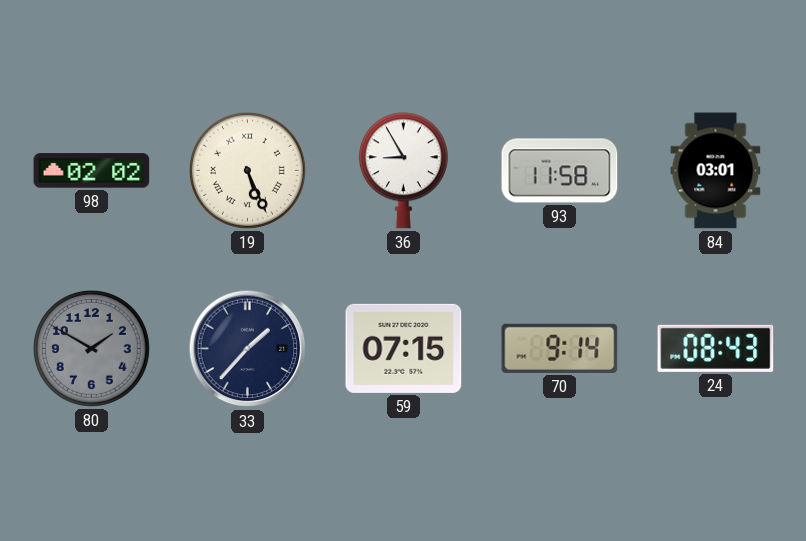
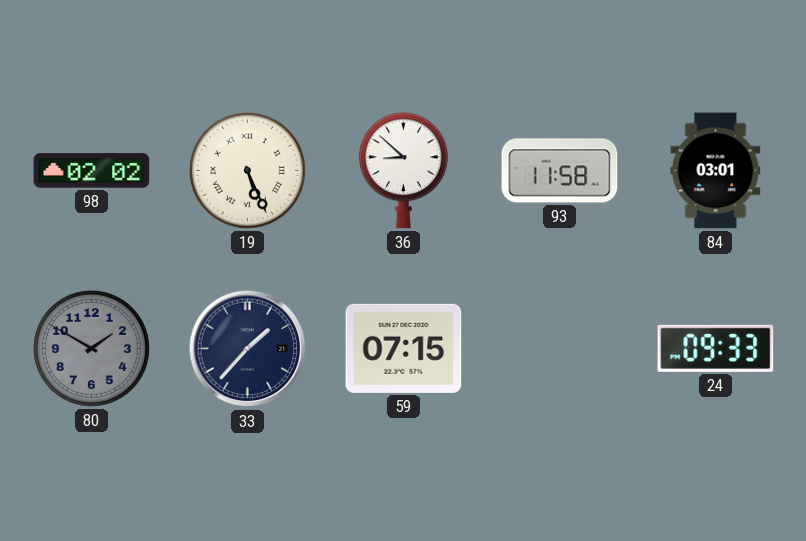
36: 8:55 -> 8:52
70: 9:14 -> none
24: 08:43 -> 09:33
